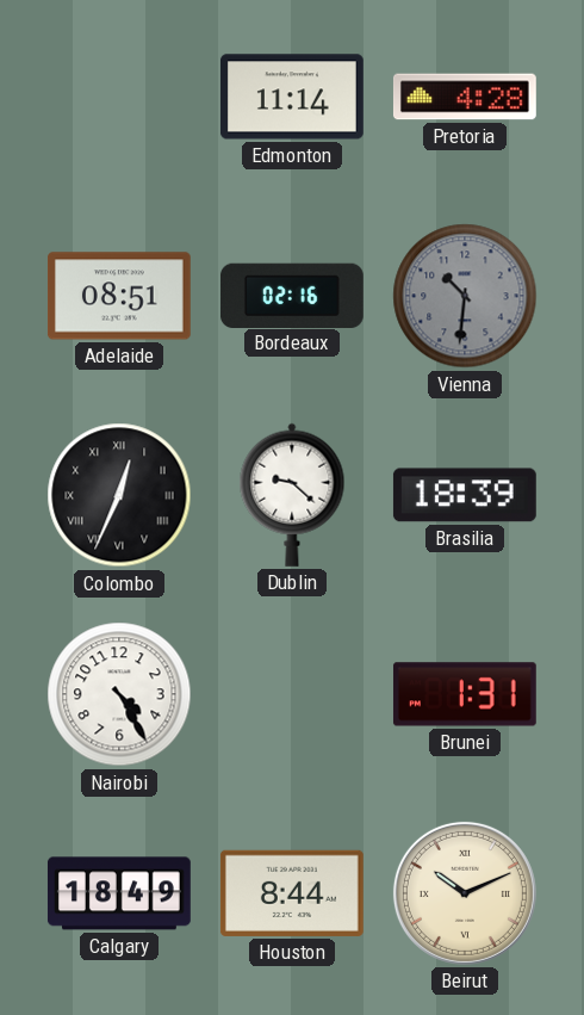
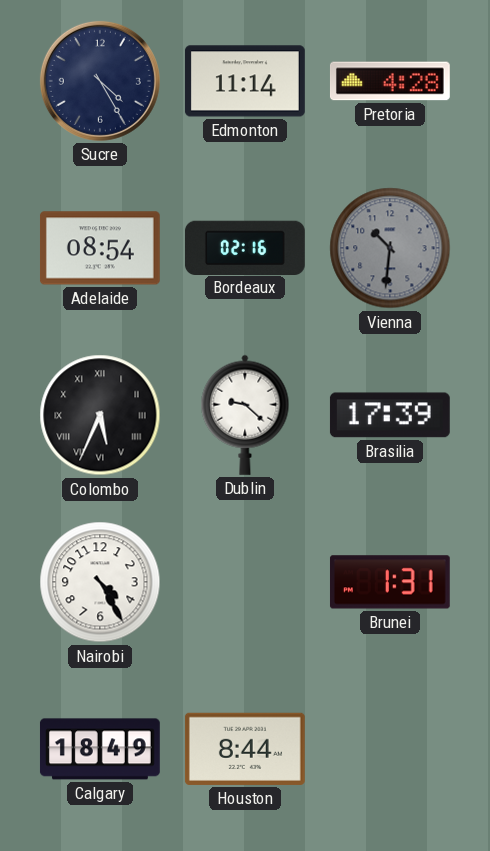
Sucre: none -> 4:25
Adelaide: 08:51 -> 08:54
Colombo: 12:34 -> 5:34
Brasilia: 18:39 -> 17:39
Beirut: 10:11 -> none
